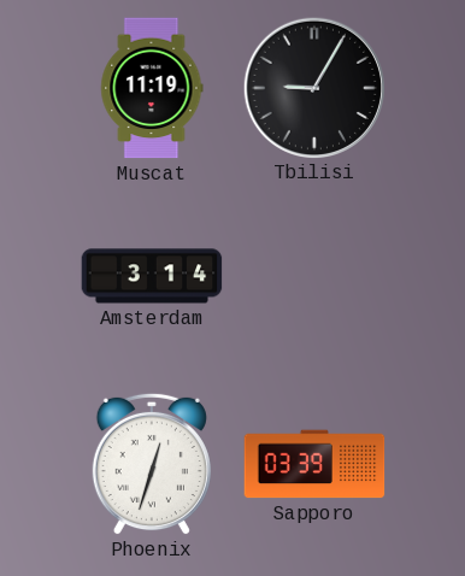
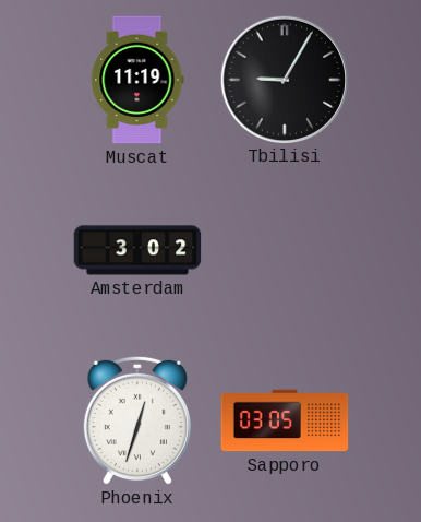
Amsterdam: 3:14 -> 3:02
Sapporo: 03:39 -> 03:05
